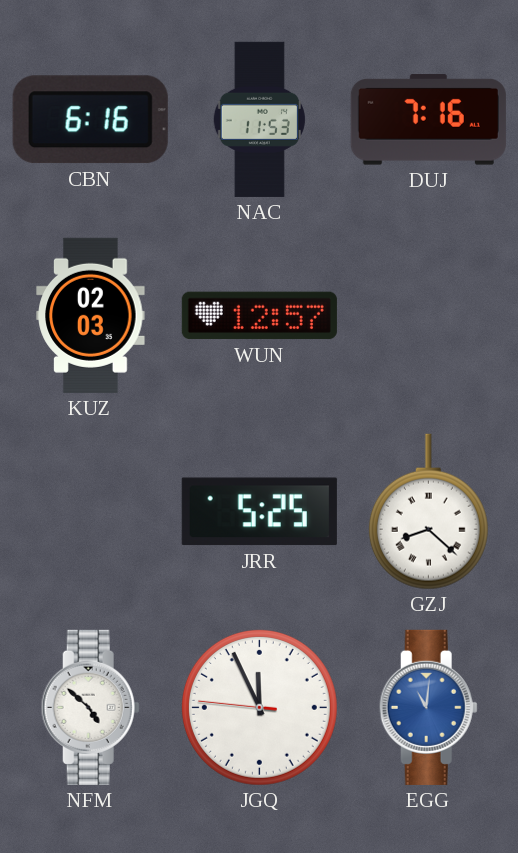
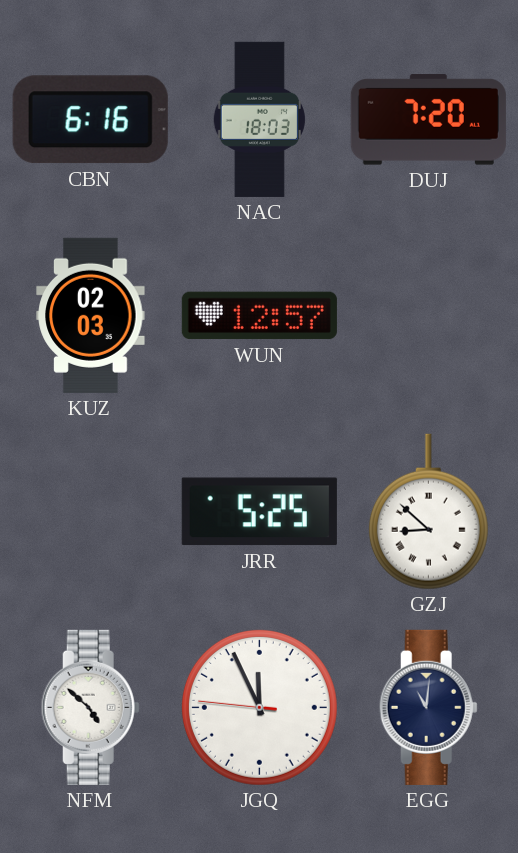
NAC: 11:53 -> 18:03
DUJ: 7:16 -> 7:20
GZJ: 8:22 -> 8:52
EGG dial: blue -> navy
